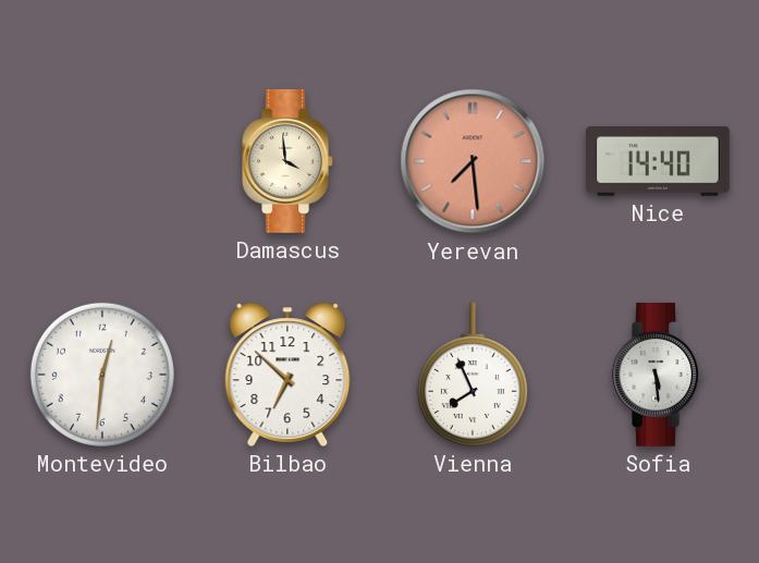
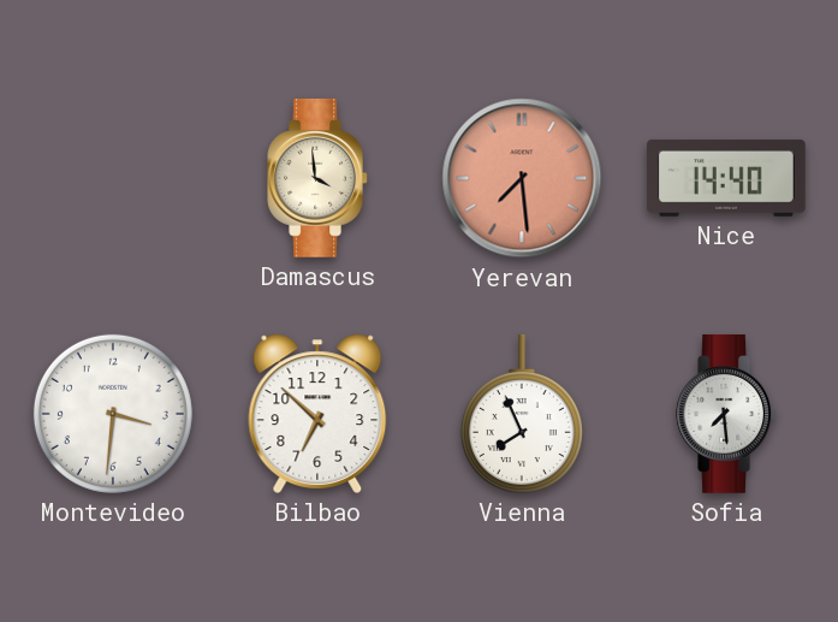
Montevideo: 12:31 -> 3:31
Sofia: 5:29 -> 7:29
